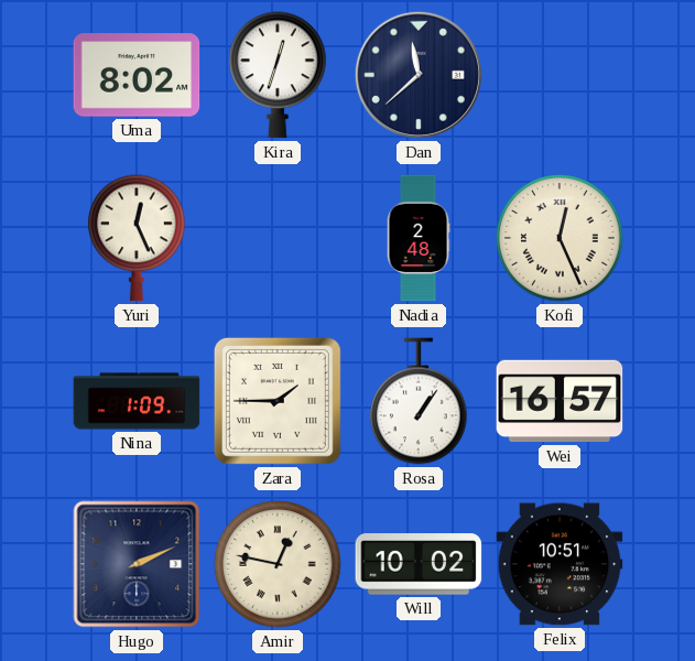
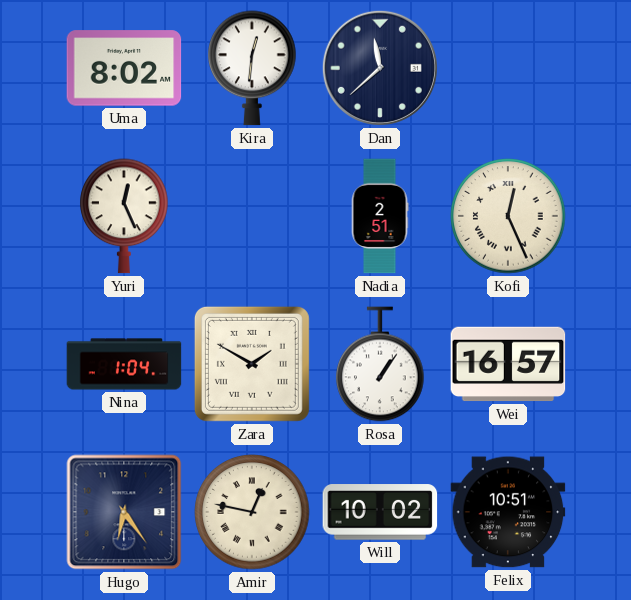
Kira: 12:33 -> 12:31
Nadia: 2:48 -> 2:51
Nina: 1:09 -> 1:04
Zara: 1:45 -> 1:50
Hugo: 2:11 -> 6:24
